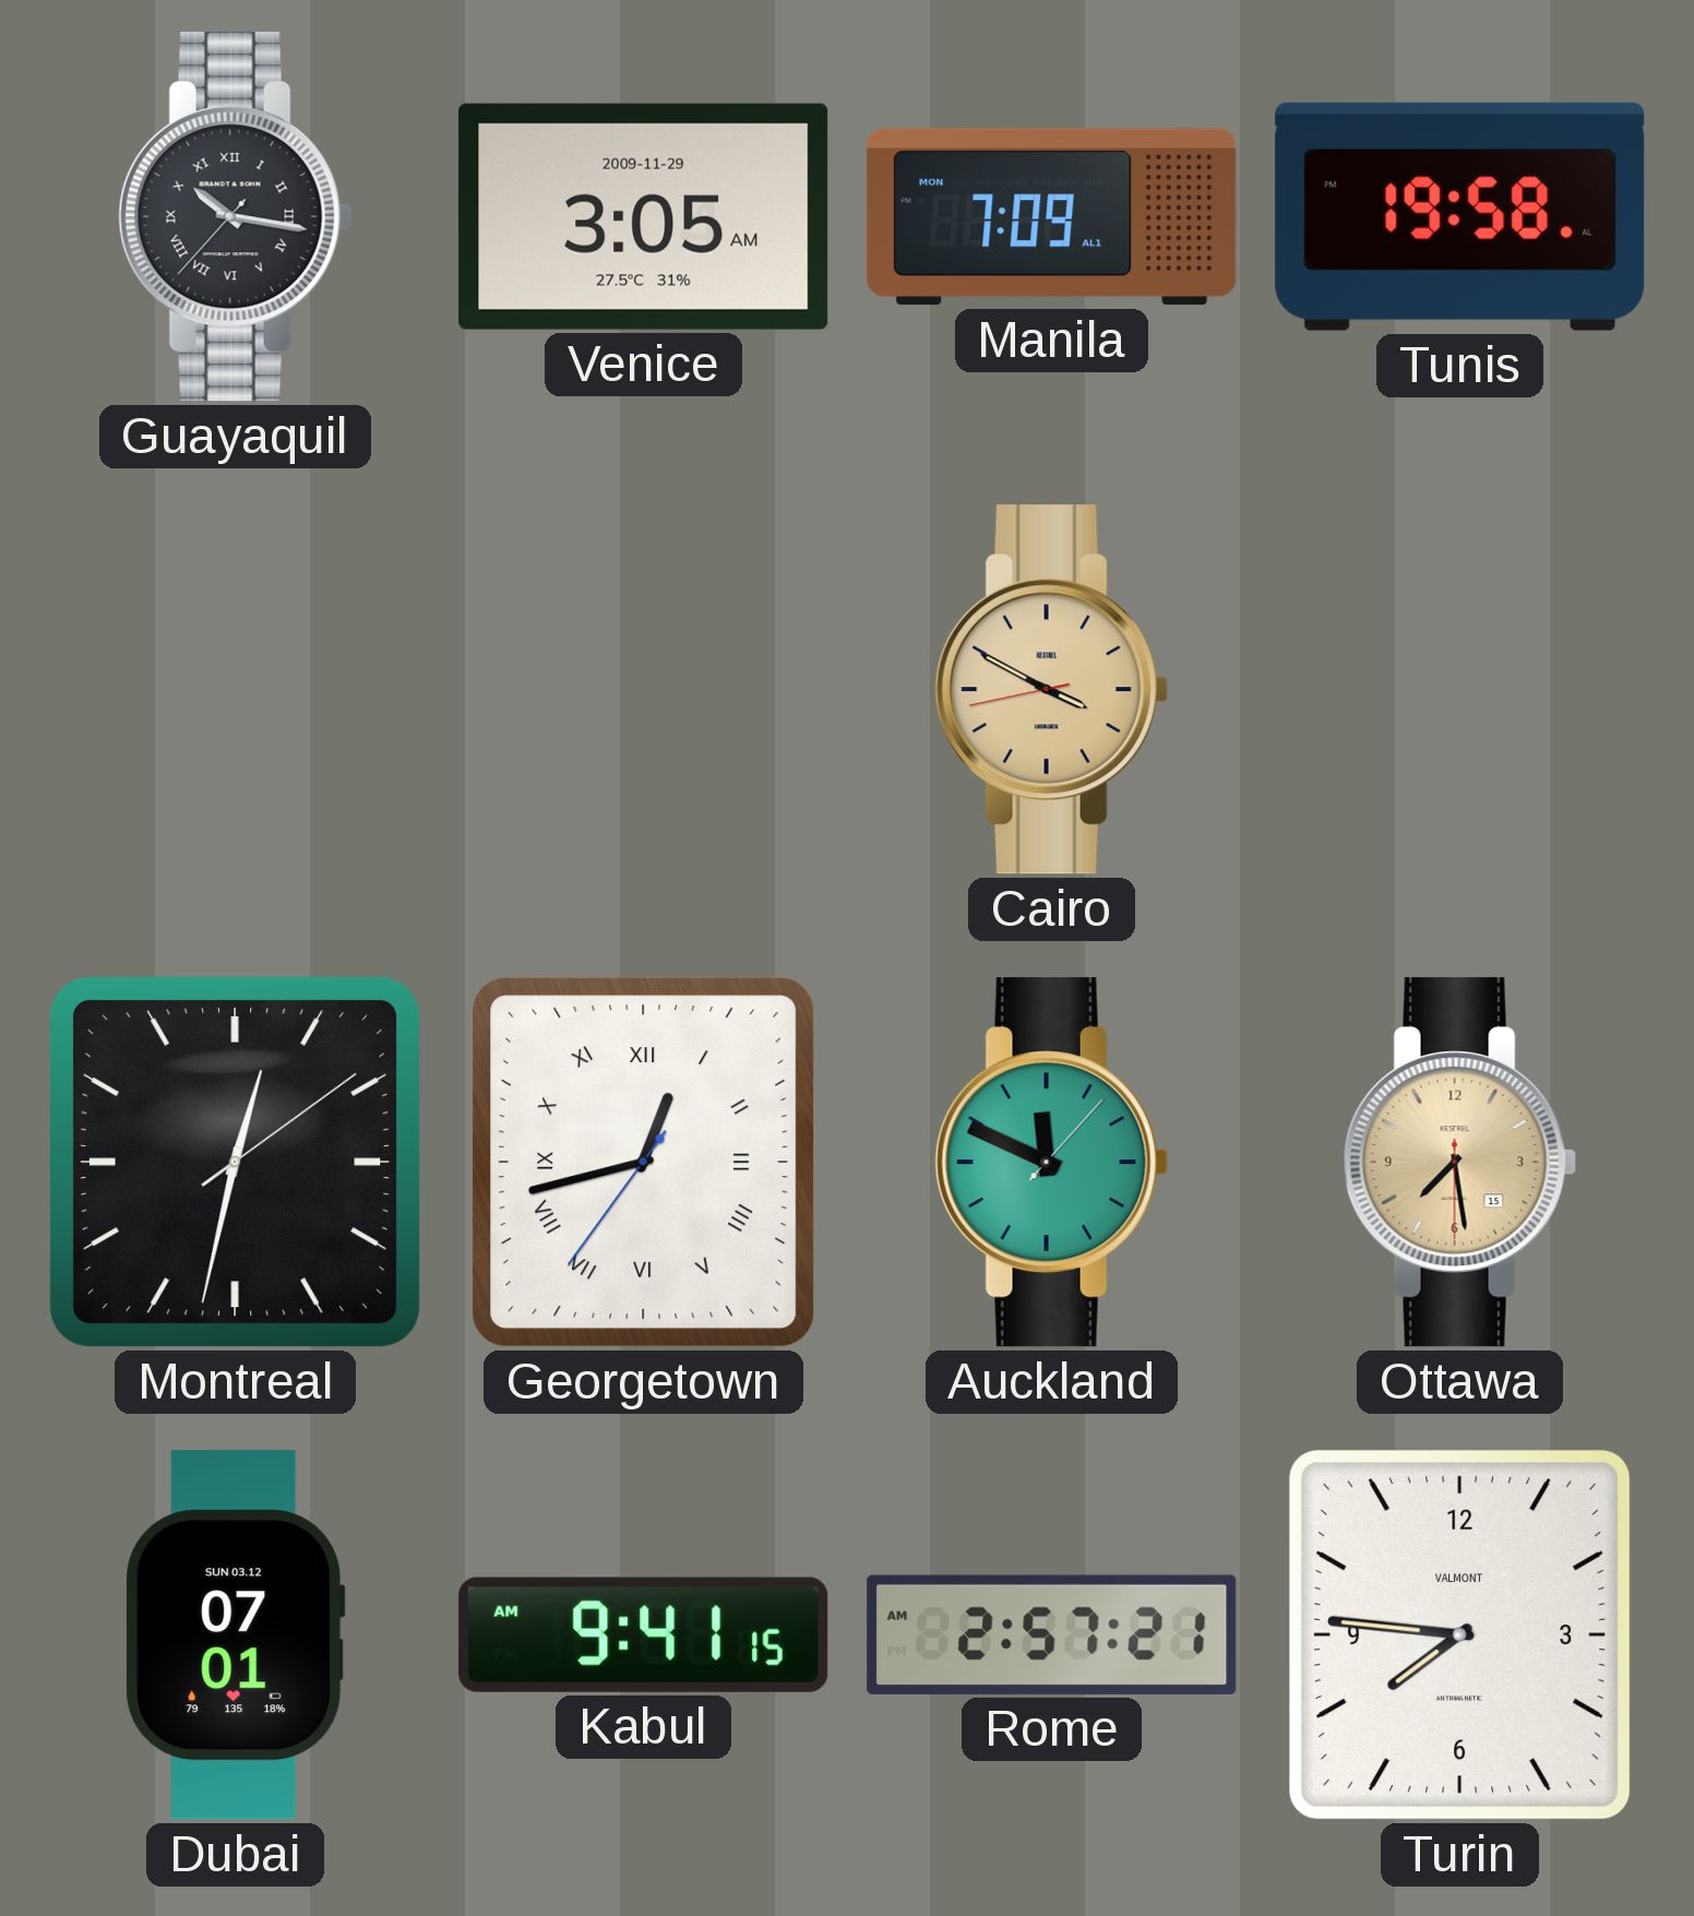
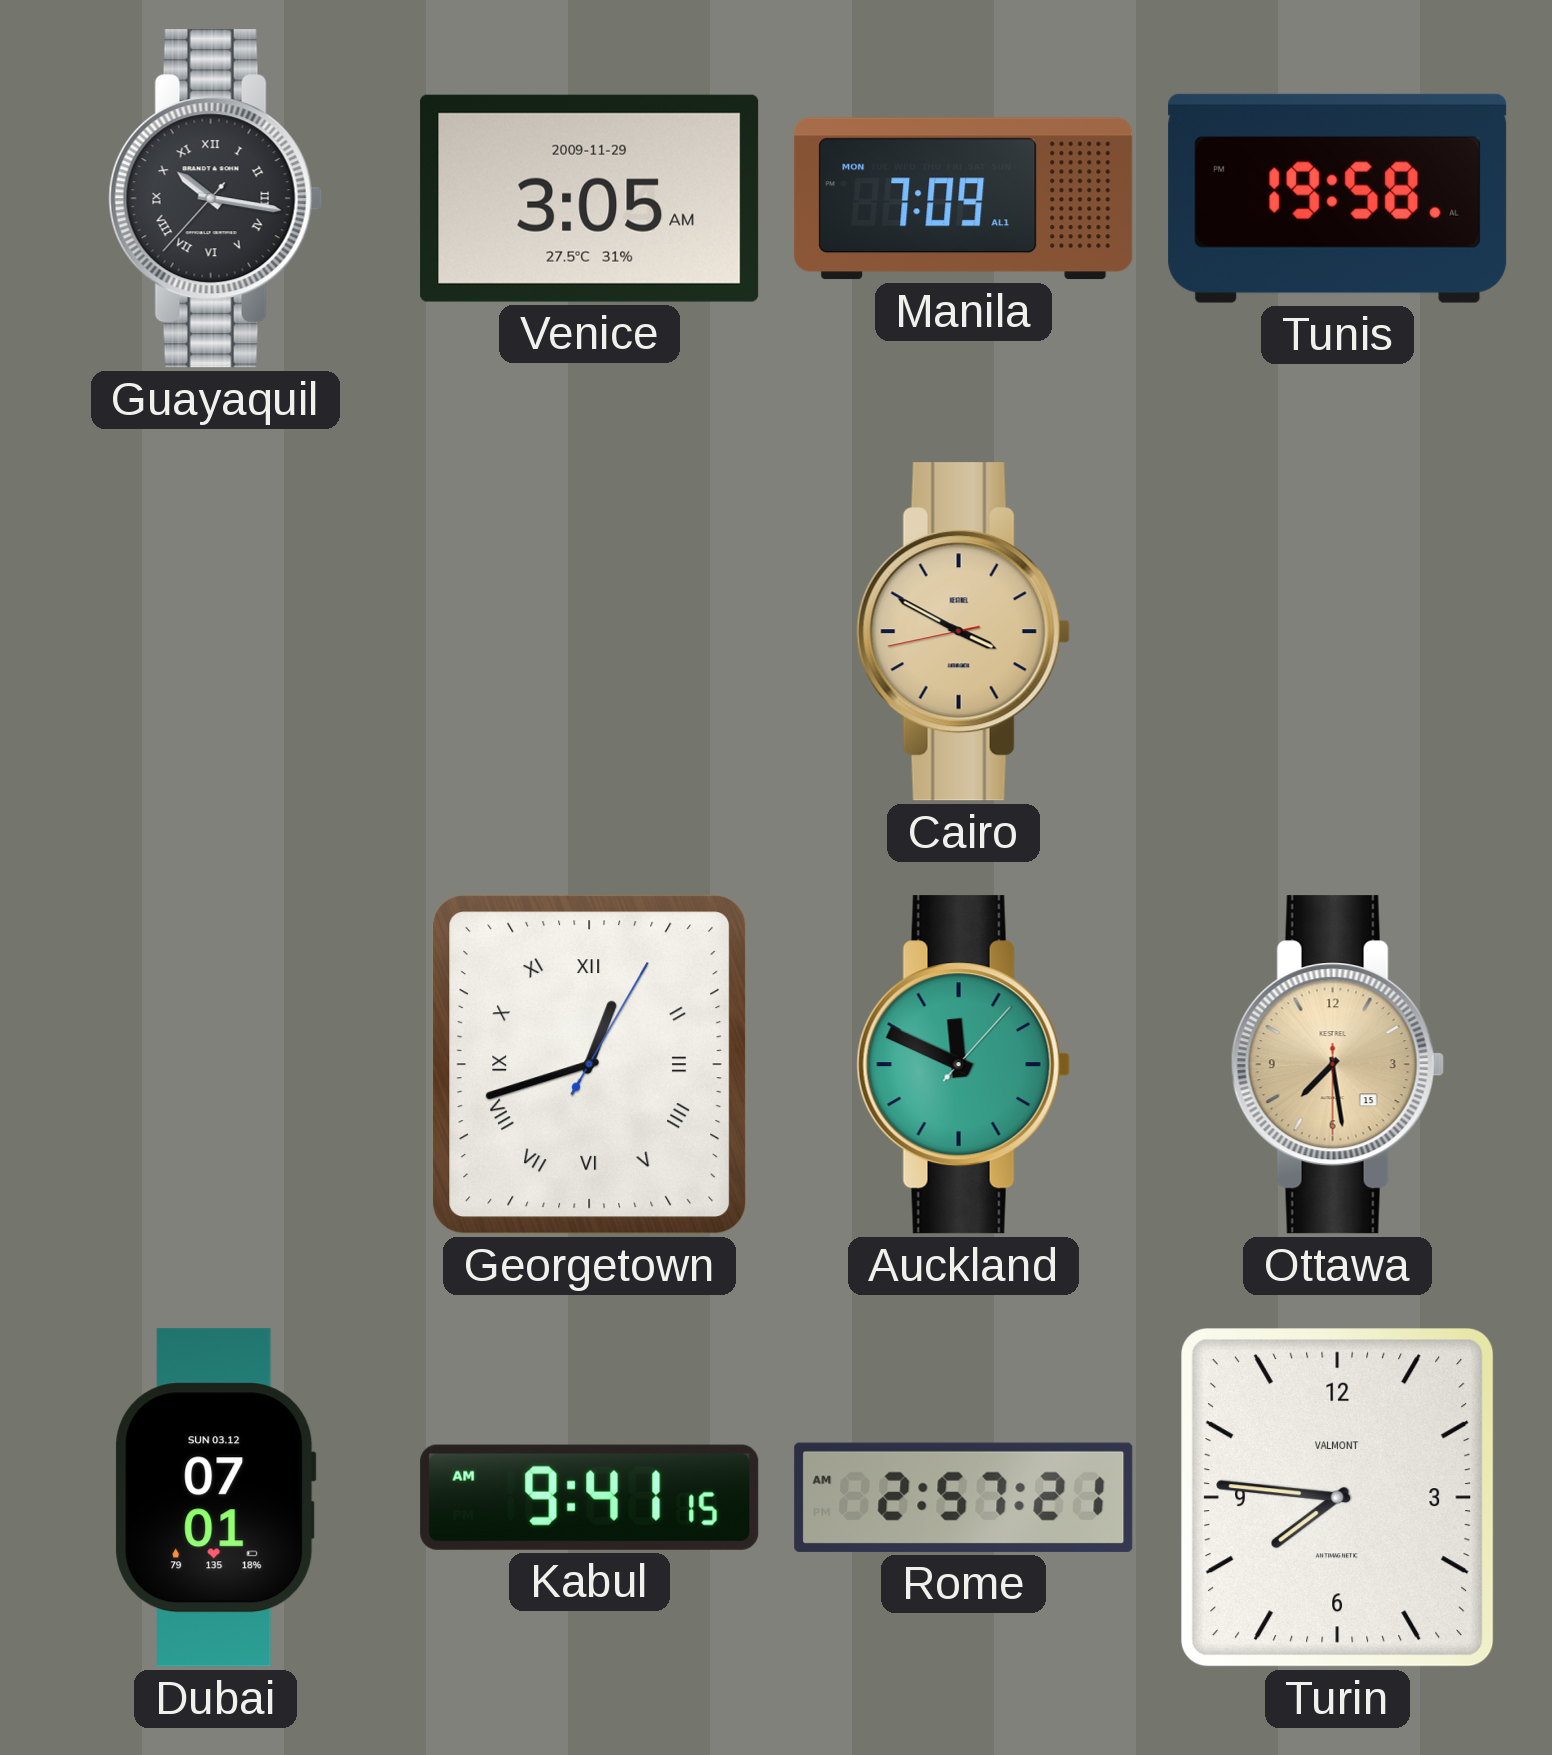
Montreal: 12:32 -> none
Georgetown: 12:42:36 -> 12:42:05
